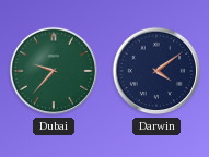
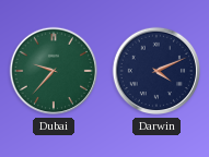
Darwin: 4:09 -> 4:11
